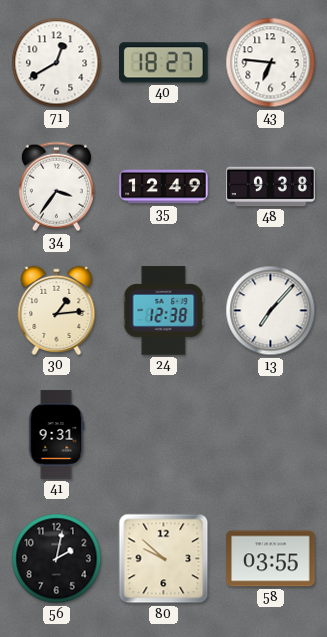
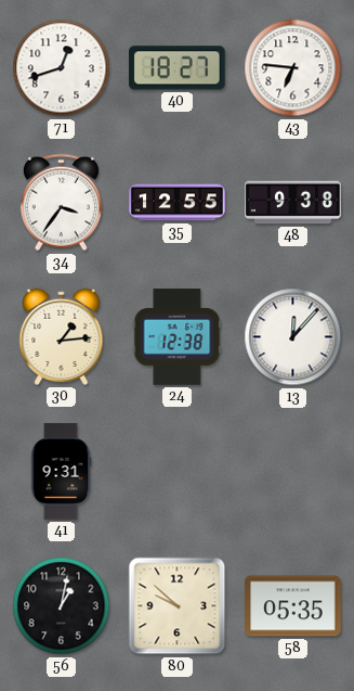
71: 12:40 -> 12:42
35: 12:49 -> 12:55
13: 7:07 -> 12:07
56: 2:02 -> 1:02
58: 03:55 -> 05:35
